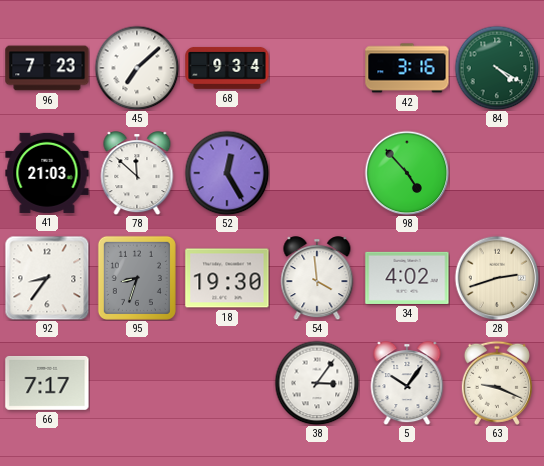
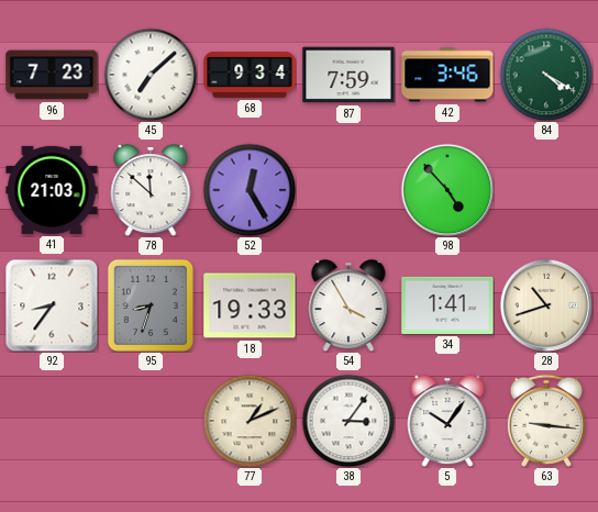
87: none -> 7:59
42: 3:16 -> 3:46
18: 19:30 -> 19:33
54: 3:59 -> 3:55
34: 4:02 -> 1:41
28: 2:42 -> 10:42
66: 7:17 -> none
77: none -> 1:11
63: 9:19 -> 9:16
